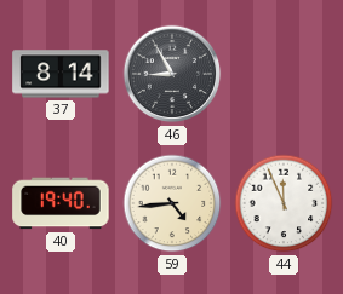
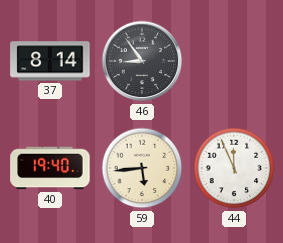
46: 8:55 -> 8:54
59: 4:44 -> 5:44
